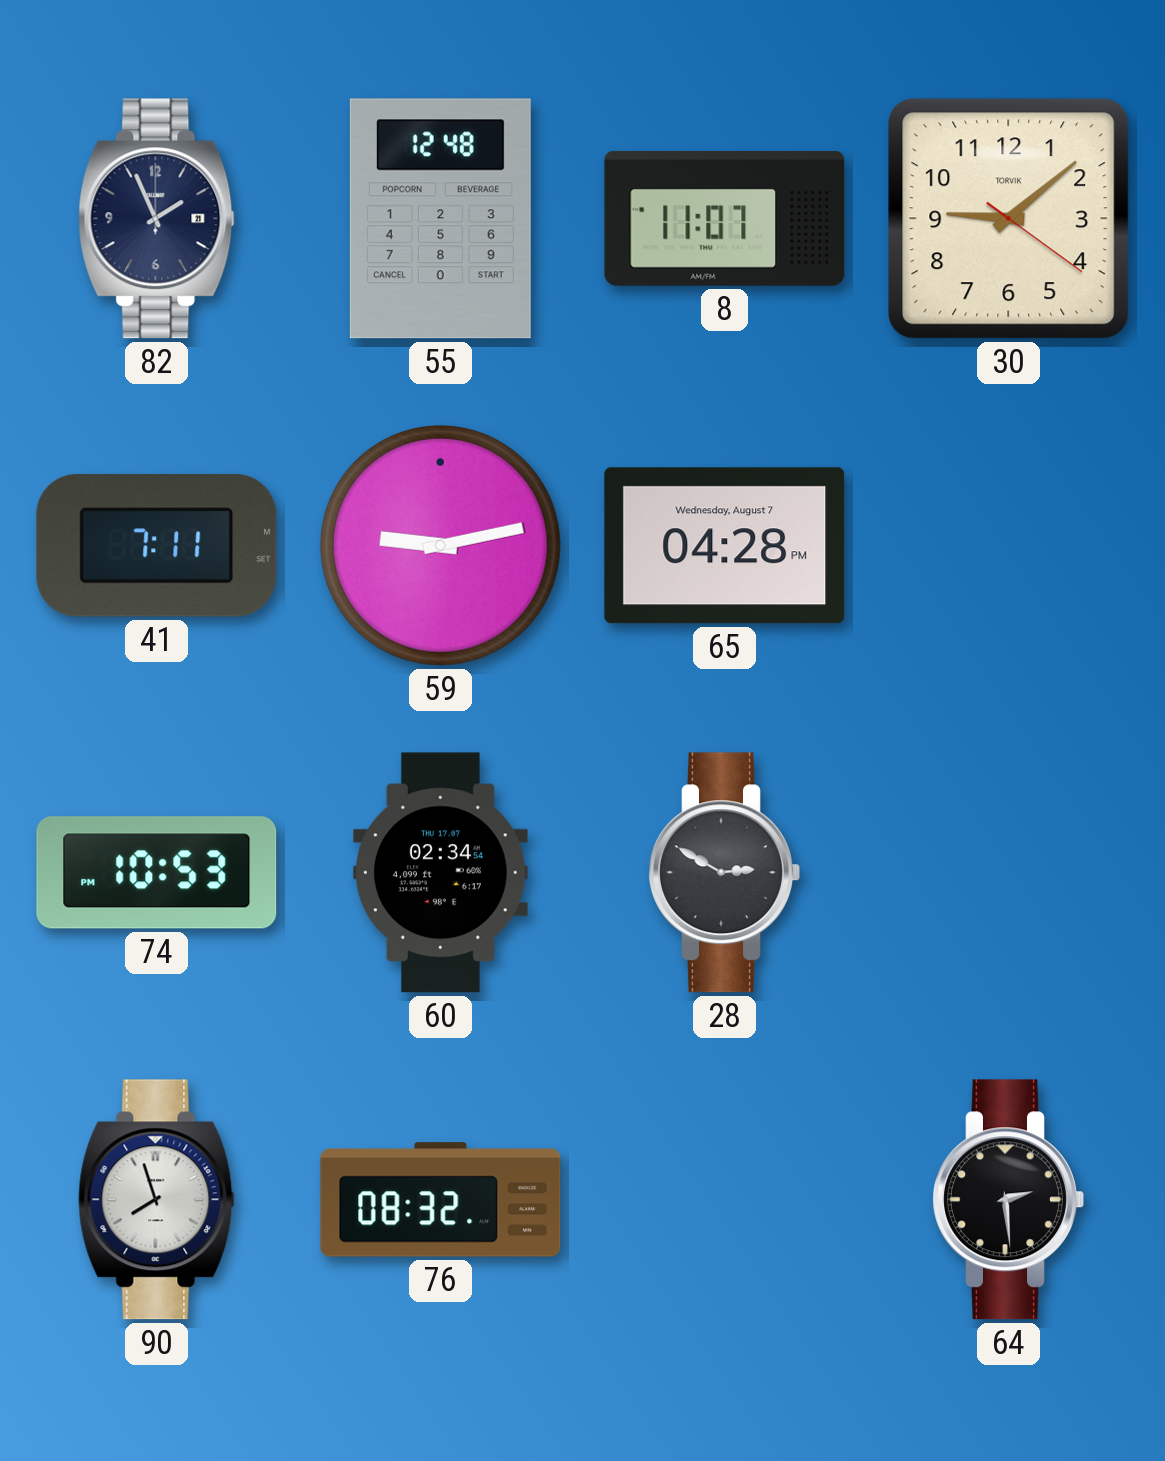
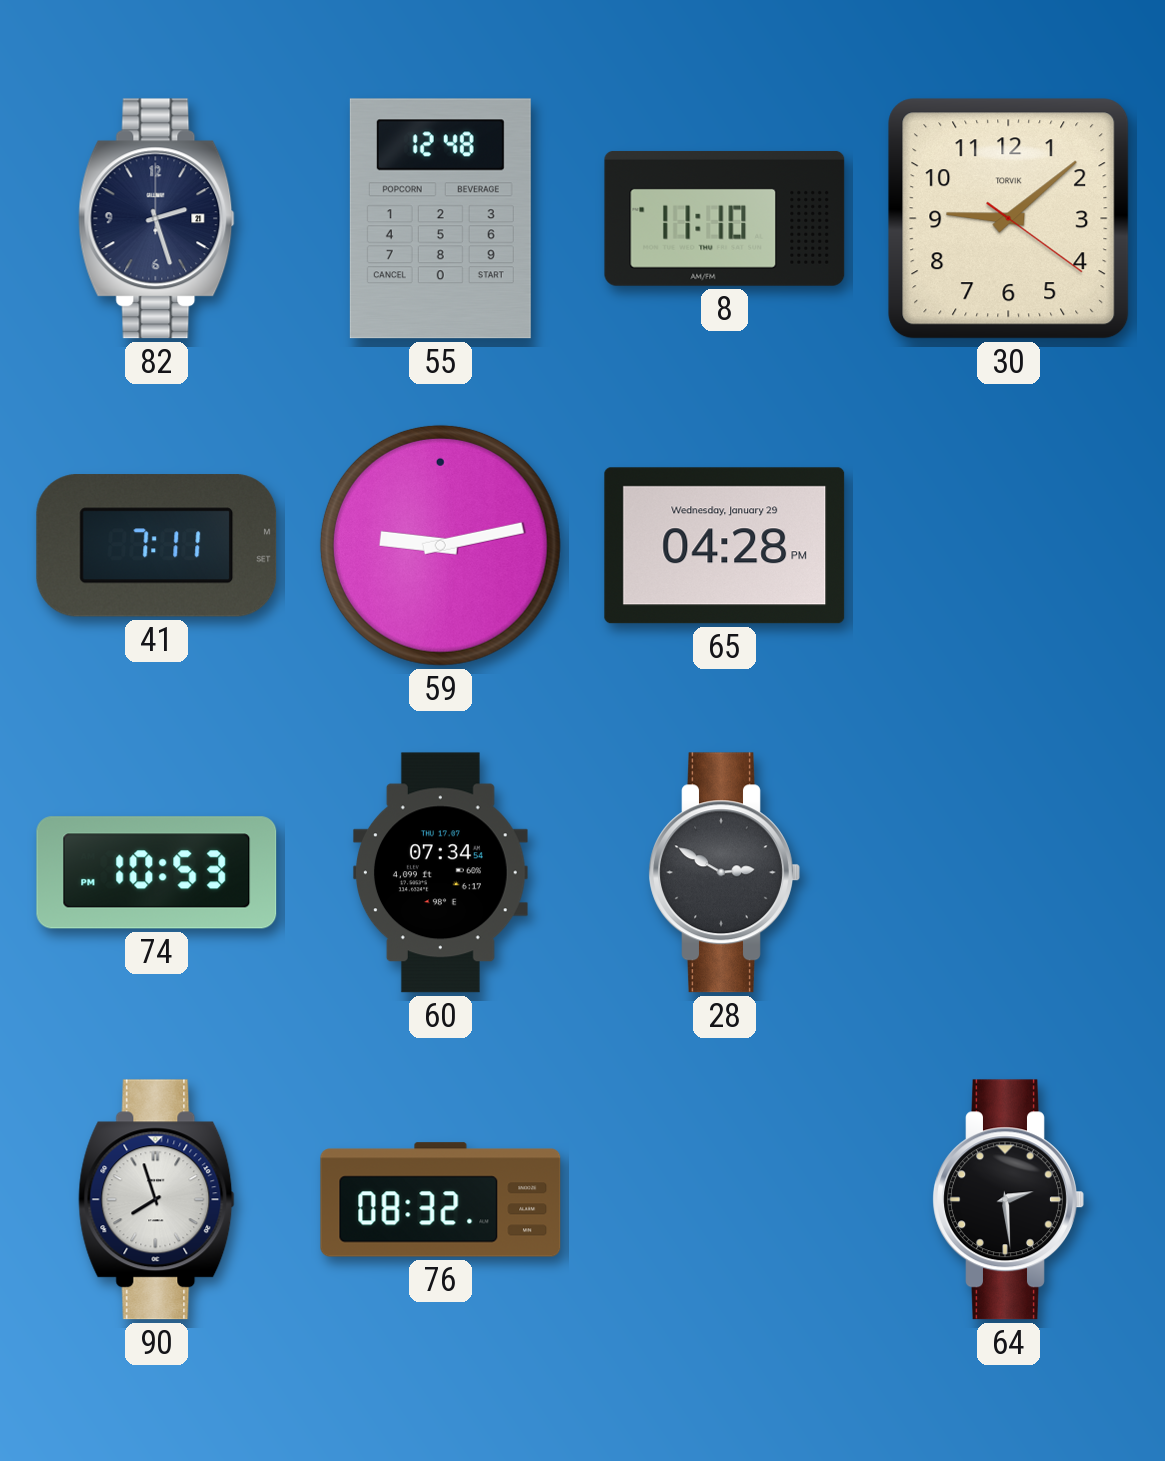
82: 1:56 -> 2:27
8: 11:07 -> 11:10
65 date: Wednesday, August 7 -> Wednesday, January 29
60: 02:34 -> 07:34
